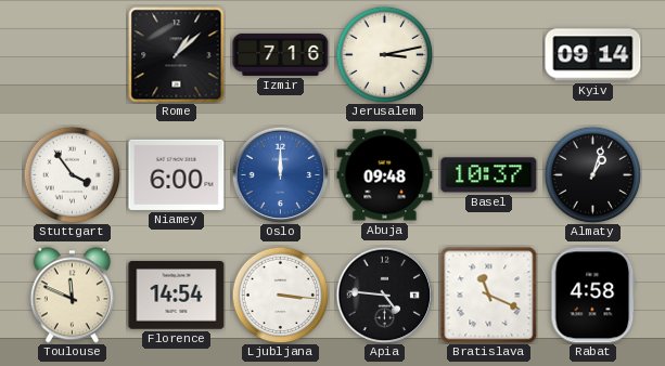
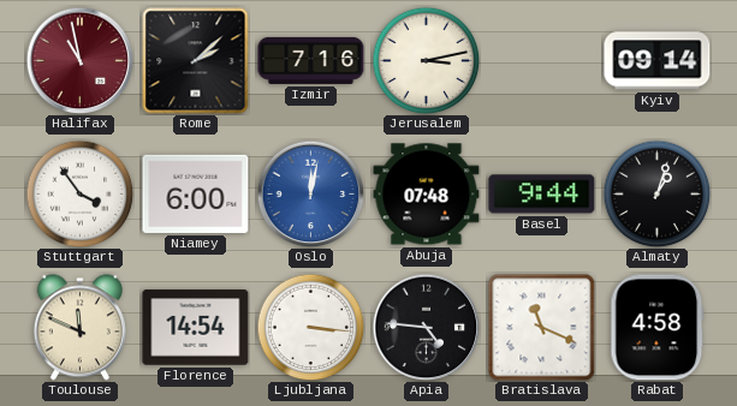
Halifax: none -> 10:58
Rome: 1:08 -> 2:08
Oslo: 12:00 -> 12:02
Abuja: 09:48 -> 07:48
Basel: 10:37 -> 9:44
